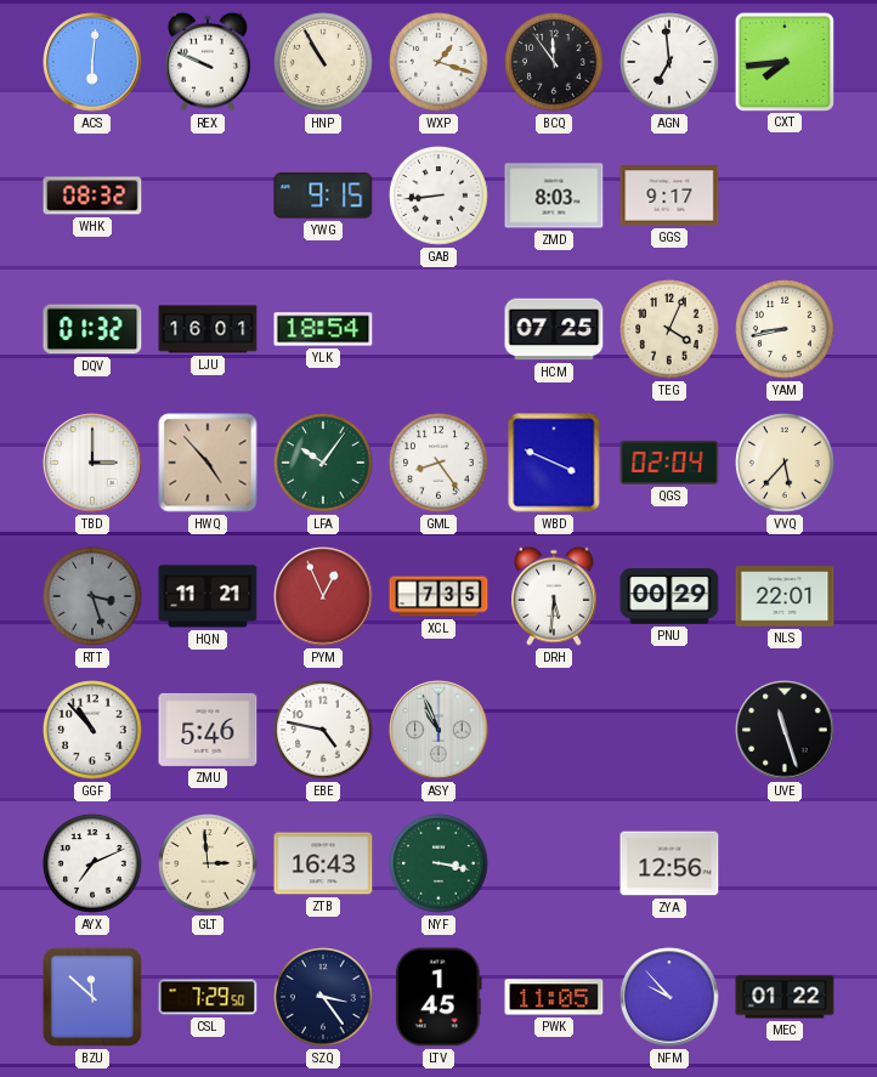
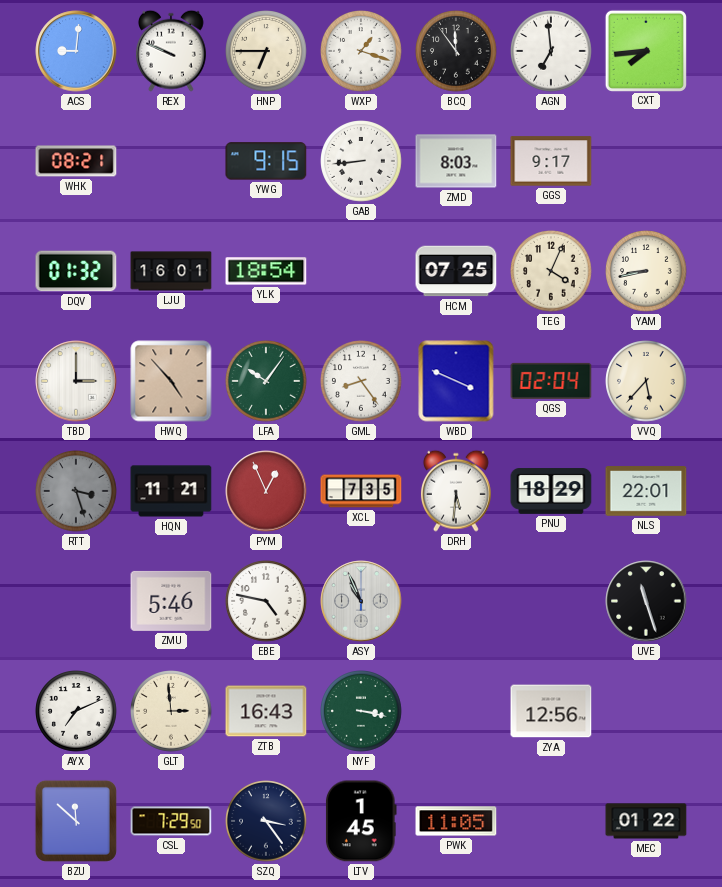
ACS: 6:01 -> 9:01
HNP: 10:55 -> 6:45
WHK: 08:32 -> 08:21
PNU: 00:29 -> 18:29
GGF: 10:53 -> none
NFM: 9:53 -> none
